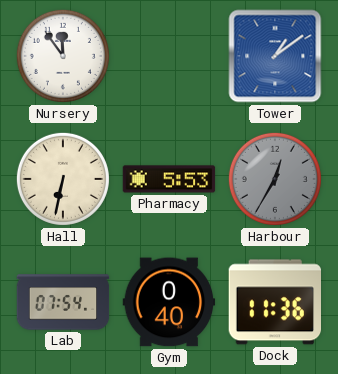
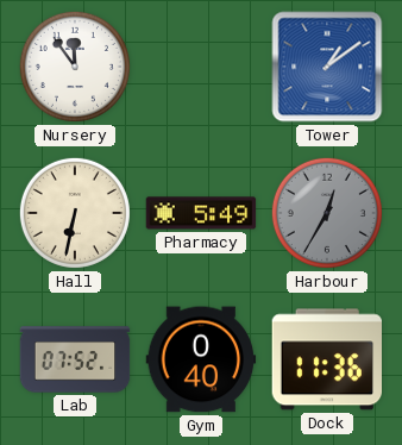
Pharmacy: 5:53 -> 5:49
Lab: 07:54 -> 07:52
